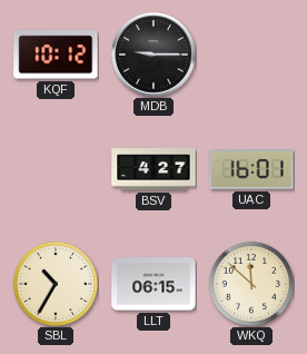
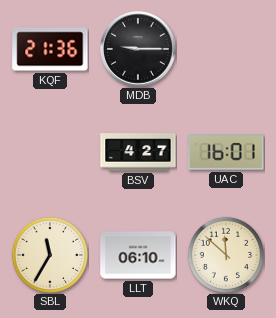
KQF: 10:12 -> 21:36
SBL: 10:35 -> 11:35
LLT: 06:15 -> 06:10
